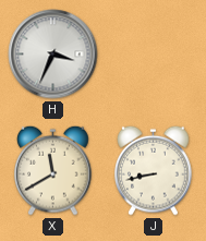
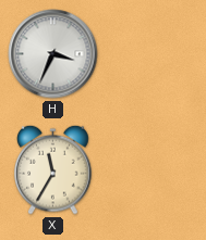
X: 11:40 -> 11:35
J: 8:43 -> none
